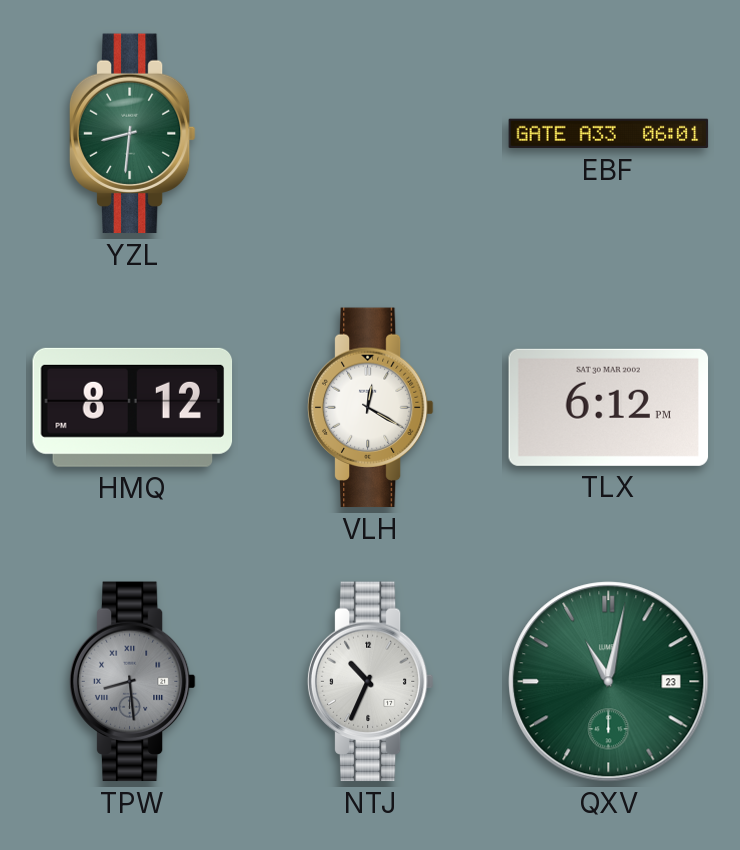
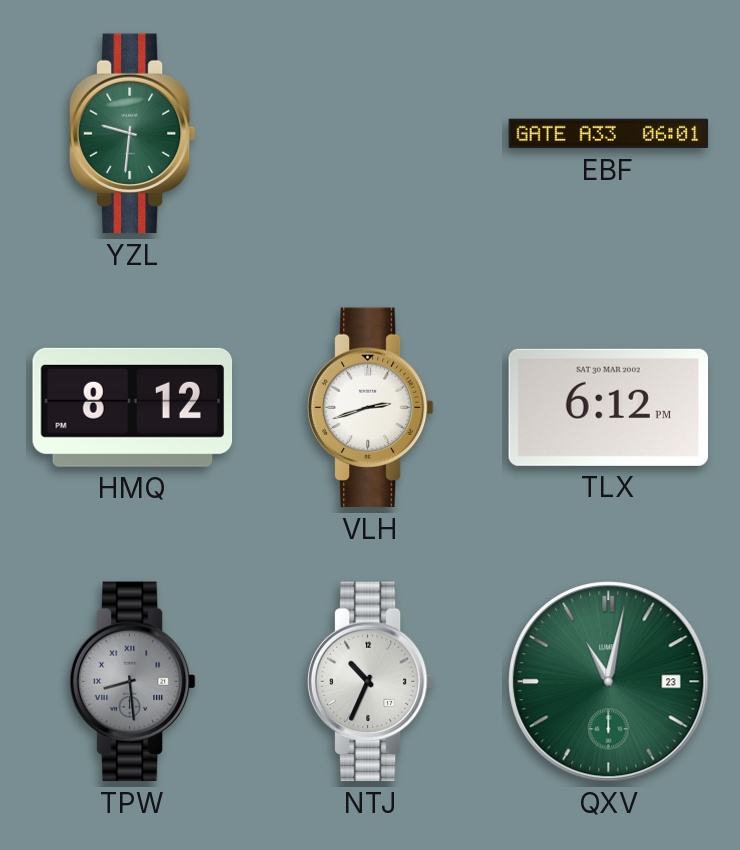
YZL: 8:31 -> 9:31
VLH: 12:20 -> 2:42
